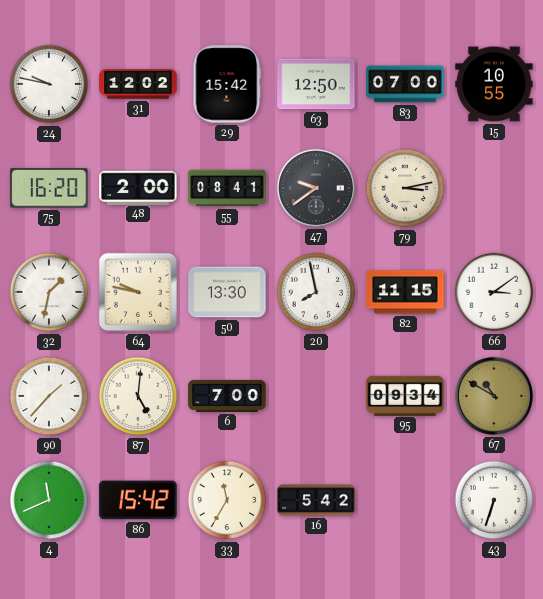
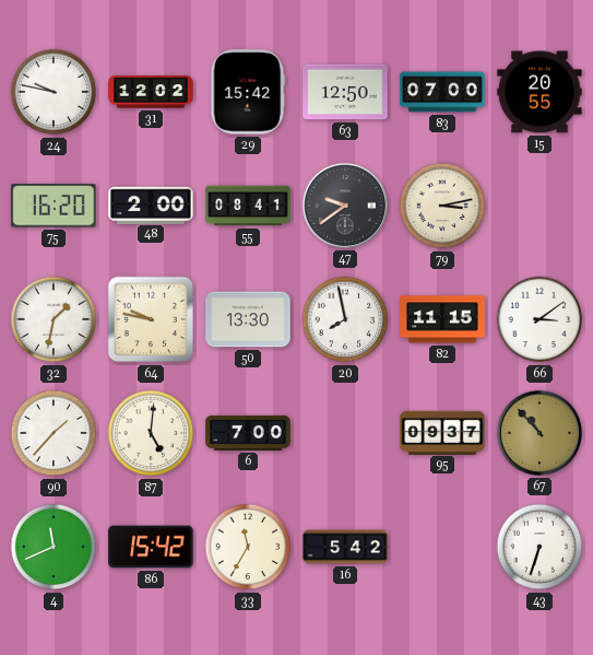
15: 10:55 -> 20:55
95: 09:34 -> 09:37
67: 10:50 -> 10:53
